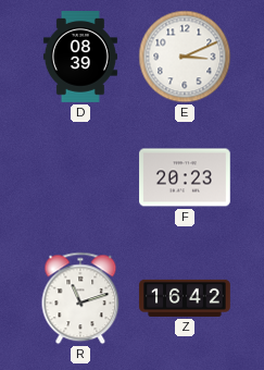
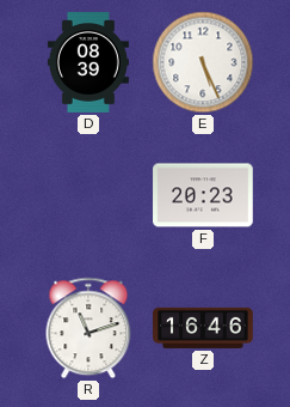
E: 3:11 -> 5:26
Z: 16:42 -> 16:46
